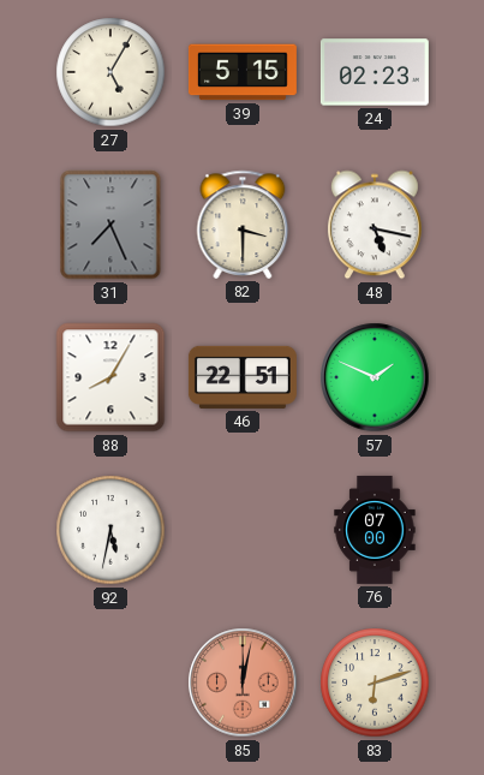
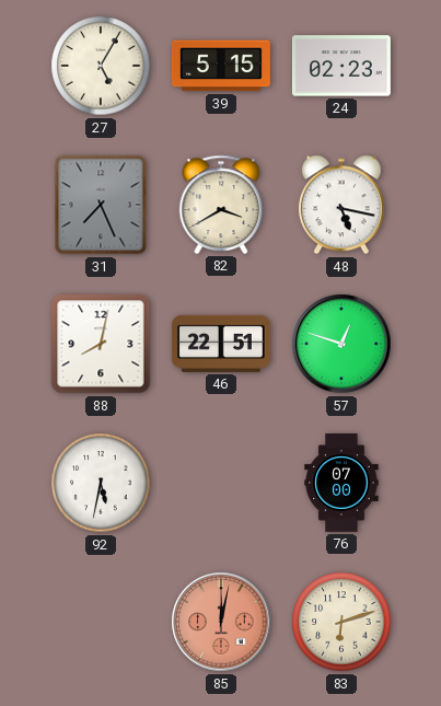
82: 3:30 -> 3:40
88: 8:05 -> 8:02
57: 1:49 -> 12:48
